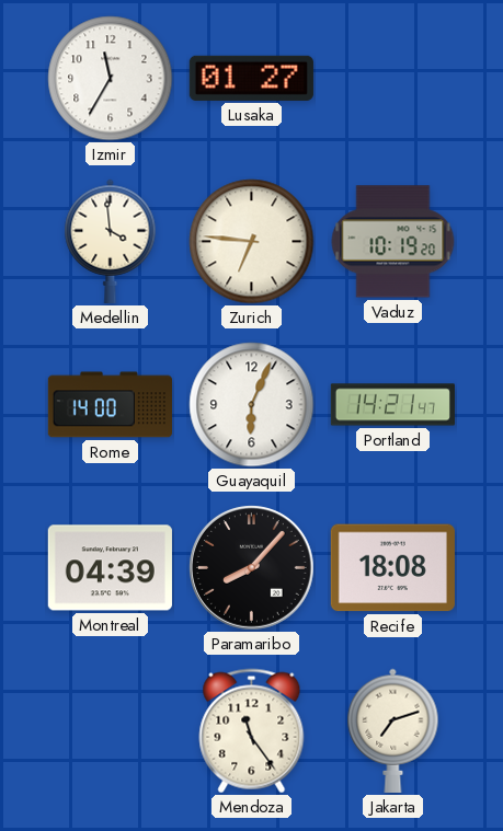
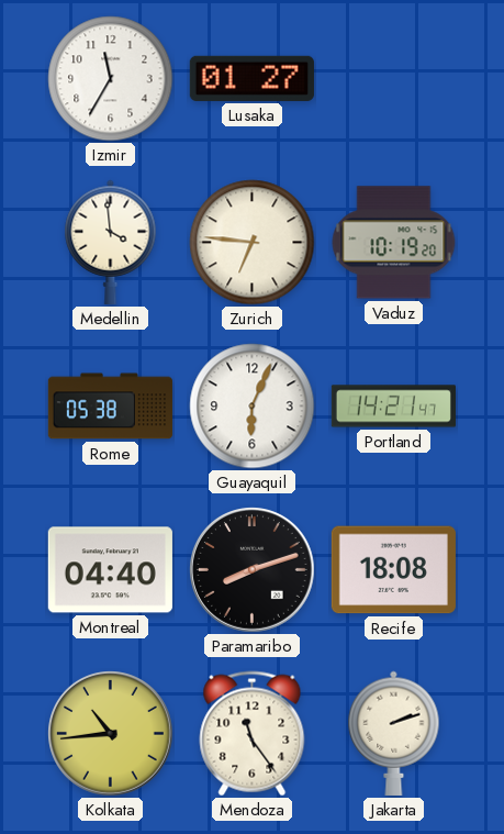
Rome: 14:00 -> 05:38
Montreal: 04:39 -> 04:40
Paramaribo: 8:07 -> 8:12
Kolkata: none -> 10:44
Jakarta: 7:12 -> 2:12
